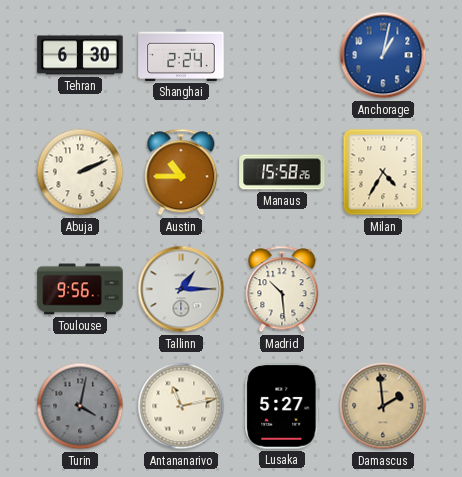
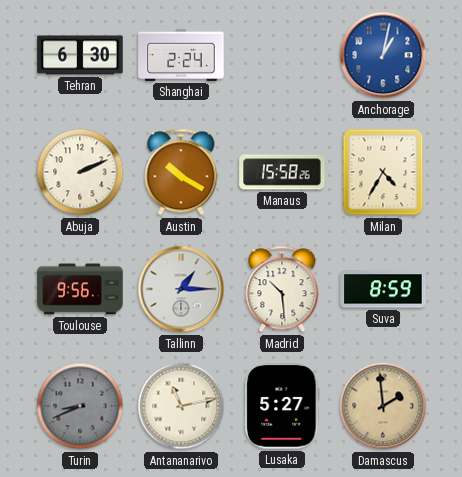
Austin: 10:45 -> 10:20
Suva: none -> 8:59
Turin: 4:02 -> 8:41
